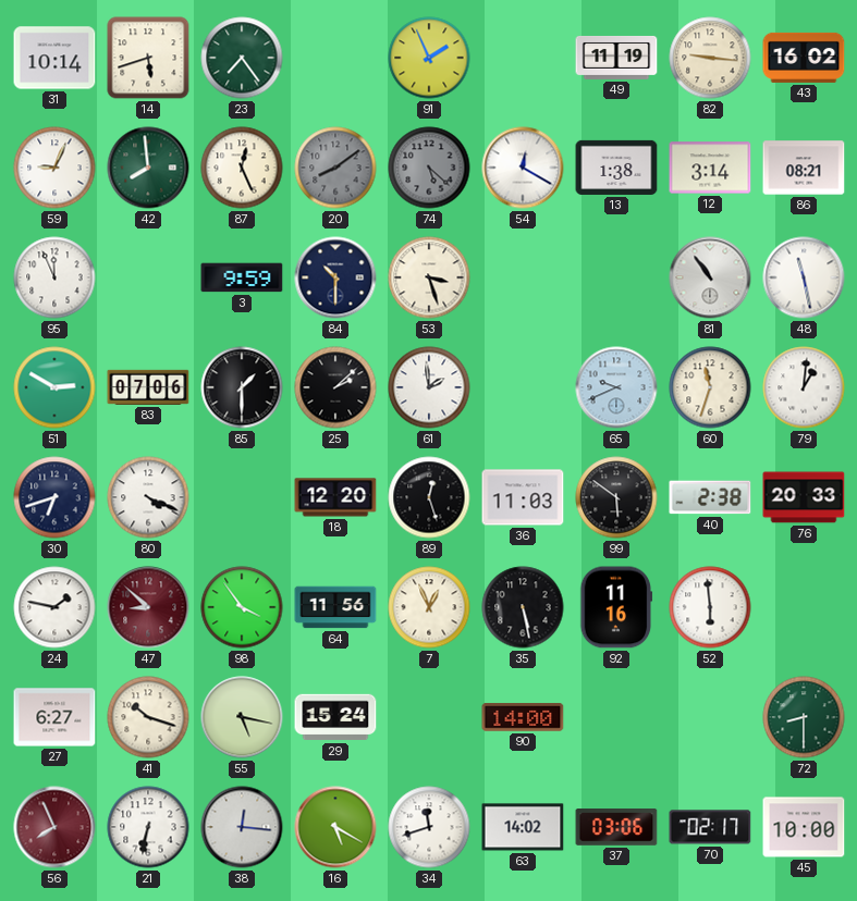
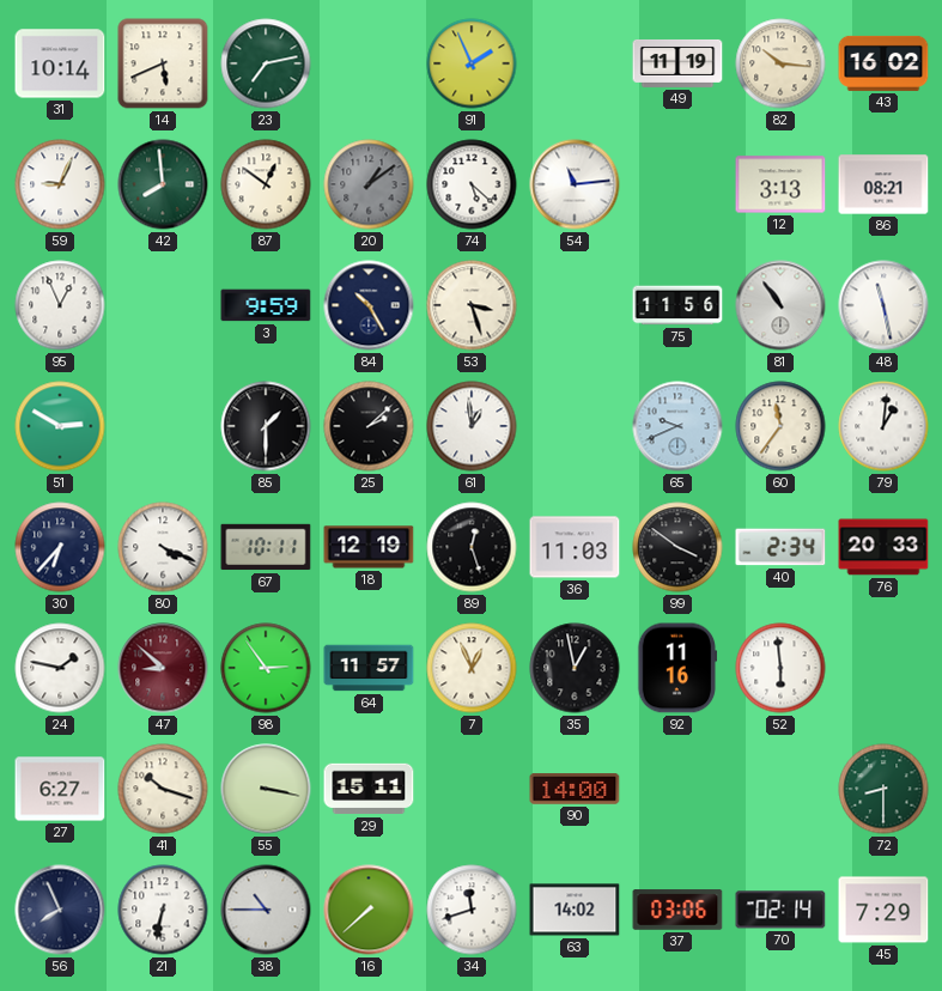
14: 5:42 -> 5:41
23: 7:24 -> 7:13
82: 9:16 -> 10:16
87: 12:26 -> 12:51
20: 8:09 -> 1:09
74 dial: grey -> white
54: 12:20 -> 11:14
13: 1:38 -> none
12: 3:14 -> 3:13
95: 11:56 -> 12:56
84: 10:30 -> 10:25
75: none -> 11:56
83: 07:06 -> none
61: 1:59 -> 12:59
60: 11:33 -> 11:36
30: 6:42 -> 6:37
67: none -> 10:11
18: 12:20 -> 12:19
99: 5:51 -> 3:51
40: 2:38 -> 2:34
98: 3:54 -> 2:54
64: 11:56 -> 11:57
35: 5:28 -> 12:58
55: 5:17 -> 3:17
29: 15:24 -> 15:11
56 dial: burgundy -> navy
38: 12:16 -> 10:45
16: 5:20 -> 7:38
70: 02:17 -> 02:14
45: 10:00 -> 7:29
